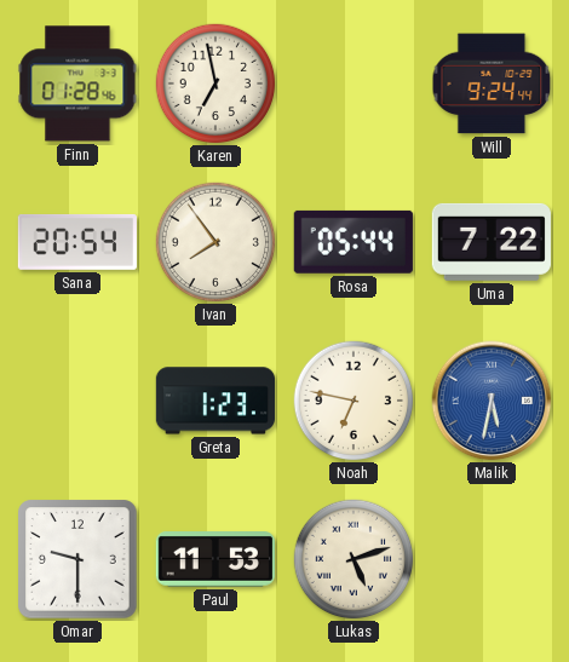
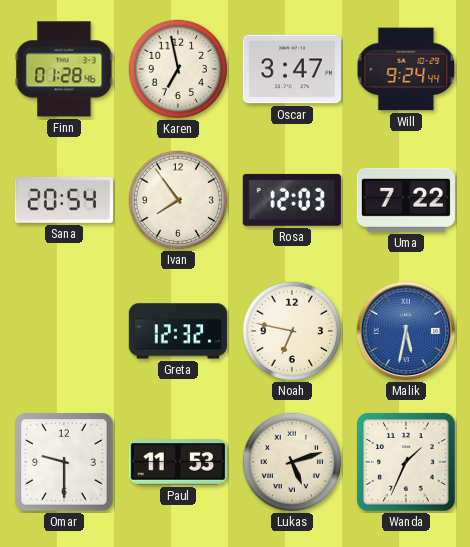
Oscar: none -> 3:47
Rosa: 05:44 -> 12:03
Greta: 1:23 -> 12:32
Wanda: none -> 1:34
